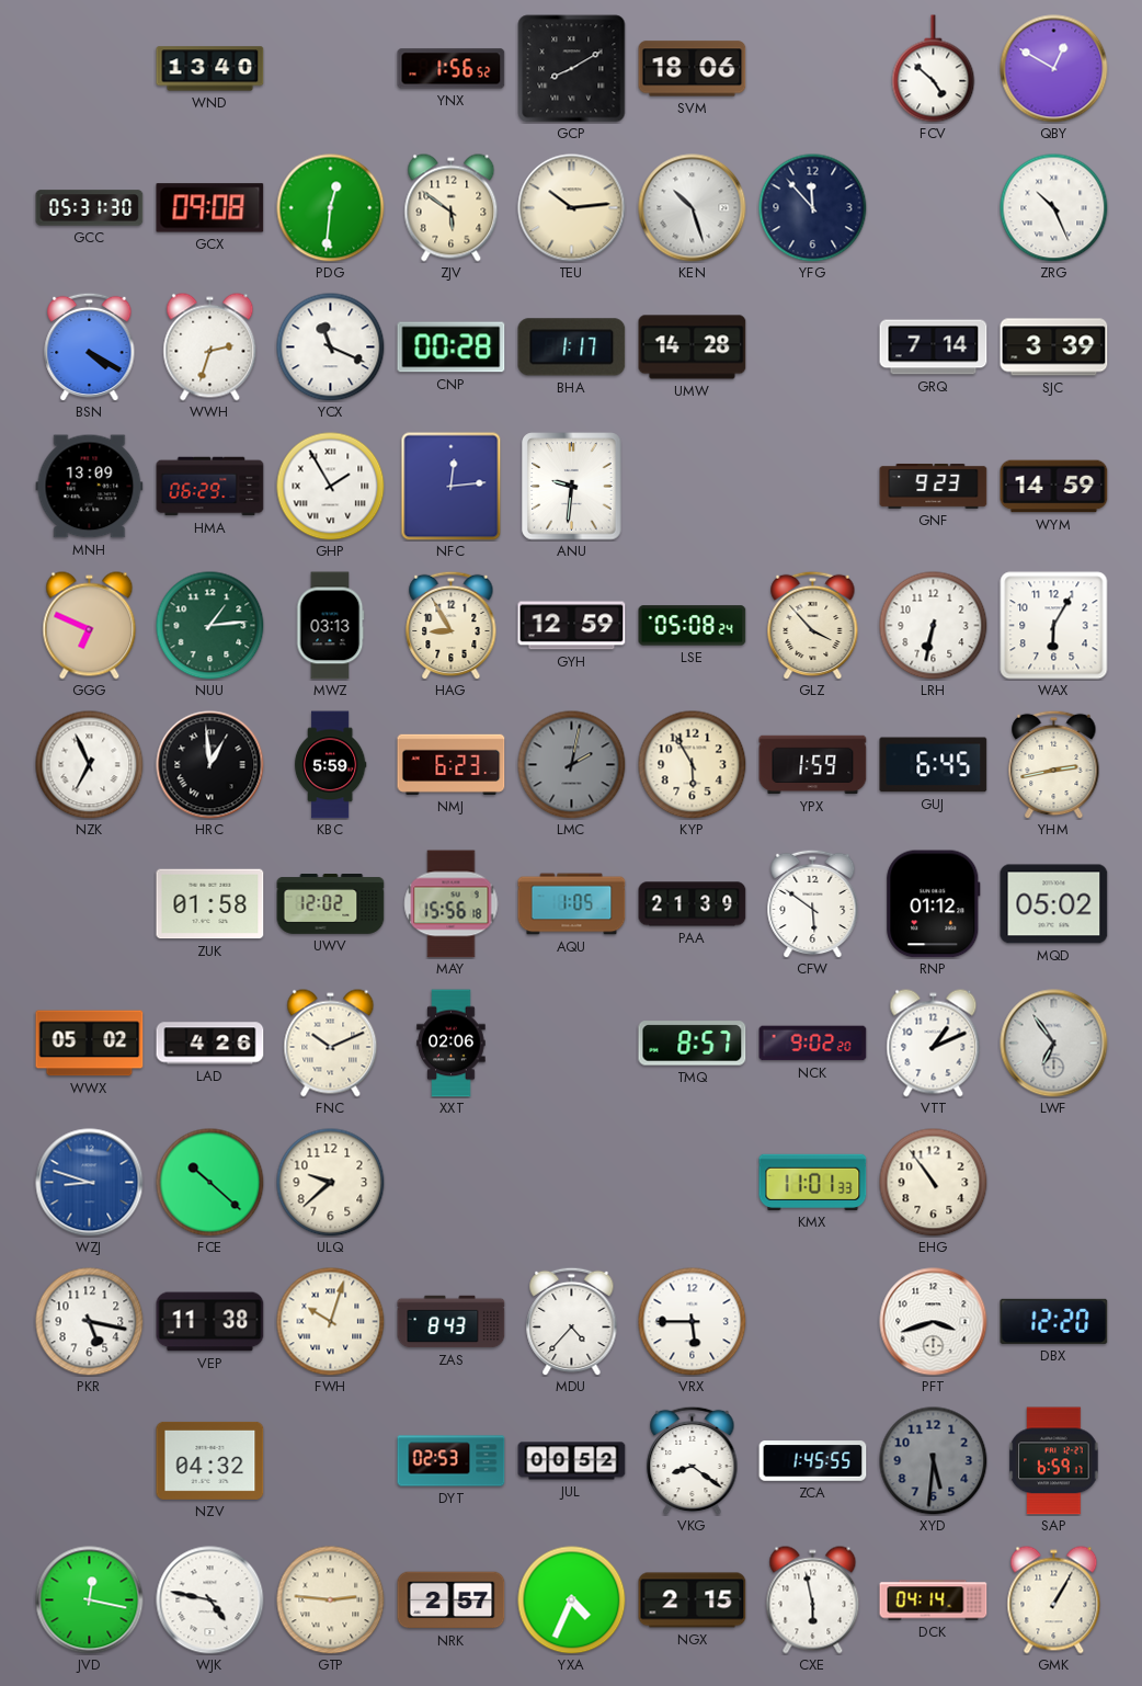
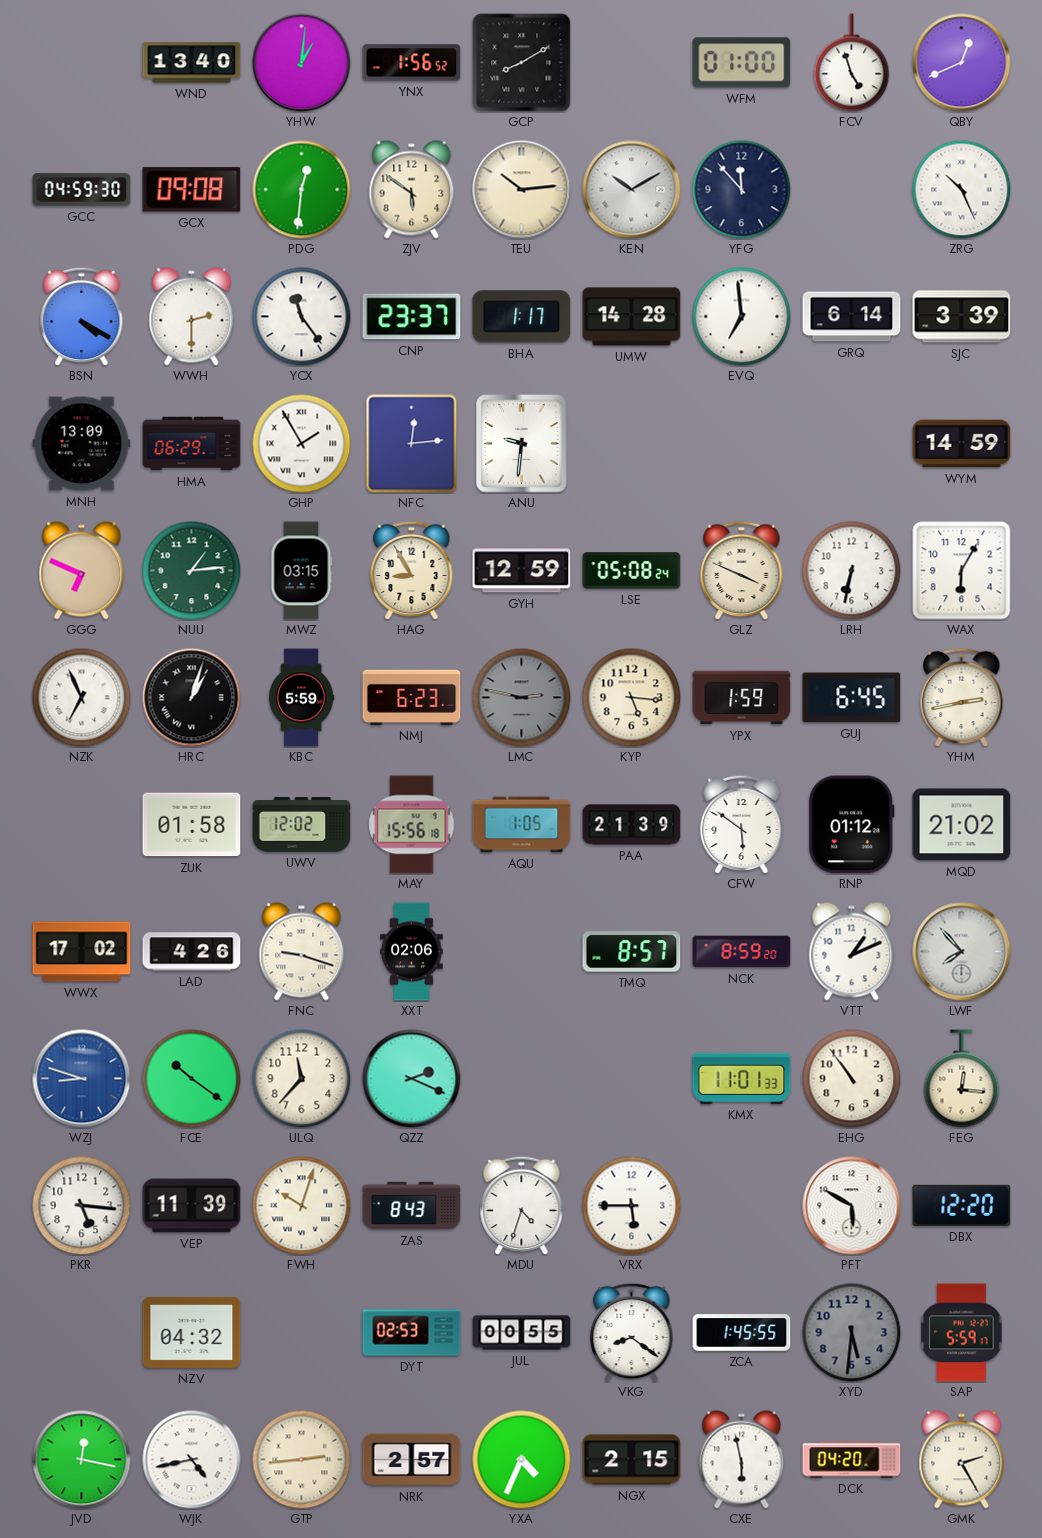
YHW: none -> 1:01
SVM: 18:06 -> none
WFM: none -> 01:00
FCV: 4:52 -> 4:57
QBY: 12:50 -> 12:41
GCC: 05:31 -> 04:59
KEN: 10:27 -> 10:10
WWH: 2:33 -> 2:30
YCX: 11:19 -> 11:24
CNP: 00:28 -> 23:37
EVQ: none -> 6:59
GRQ: 7:14 -> 6:14
GNF: 9:23 -> none
MWZ: 03:13 -> 03:15
GLZ: 3:53 -> 3:49
HRC: 12:59 -> 1:03
LMC: 2:02 -> 2:47
KYP: 5:55 -> 5:16
MQD: 05:02 -> 21:02
WWX: 05:02 -> 17:02
FNC: 10:11 -> 9:18
NCK: 9:02 -> 8:59
LWF: 6:54 -> 7:53
FCE: 10:22 -> 10:21
ULQ: 9:38 -> 11:37
QZZ: none -> 2:19
FEG: none -> 12:16
PKR: 5:17 -> 5:16
VEP: 11:38 -> 11:39
MDU: 4:37 -> 4:33
PFT: 3:42 -> 5:50
JUL: 00:52 -> 00:55
SAP: 6:59 -> 5:59
WJK: 4:47 -> 4:43
GTP: 2:46 -> 2:44
DCK: 04:14 -> 04:20
GMK: 1:05 -> 2:25
